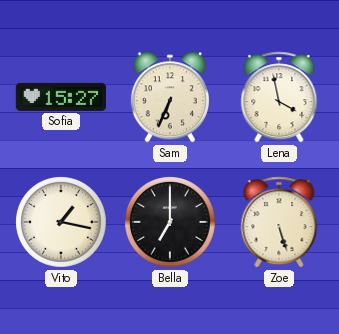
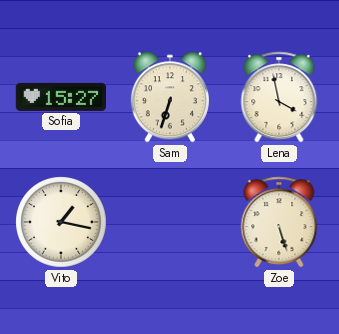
Sam: 6:34 -> 6:33
Bella: 7:00 -> none
